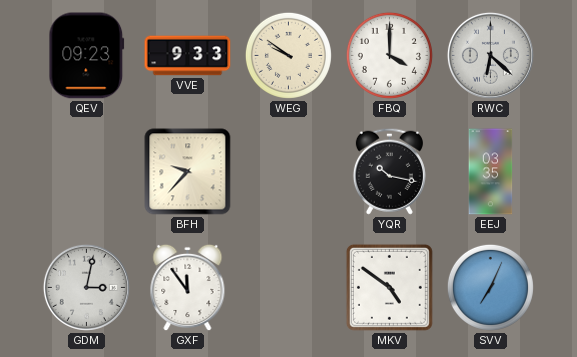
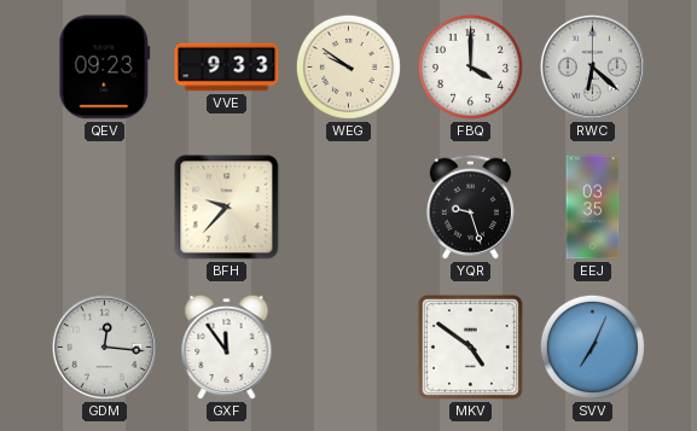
YQR: 10:17 -> 9:27
GDM: 3:02 -> 12:16
